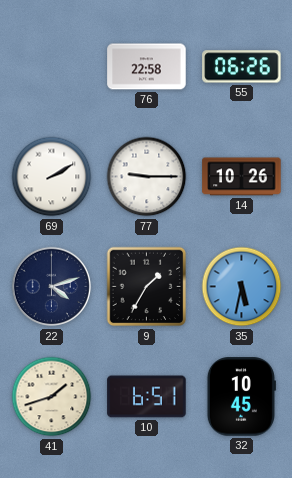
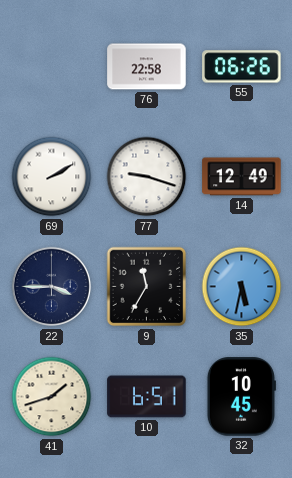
77: 9:15 -> 9:18
14: 10:26 -> 12:49
22: 4:12 -> 3:45
9: 1:35 -> 11:35
